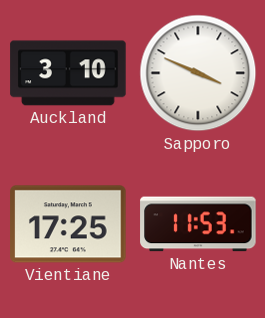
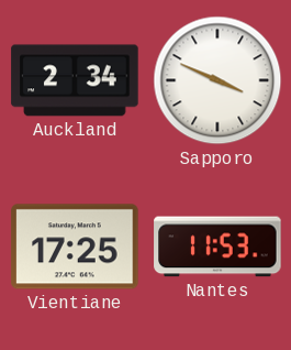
Auckland: 3:10 -> 2:34
